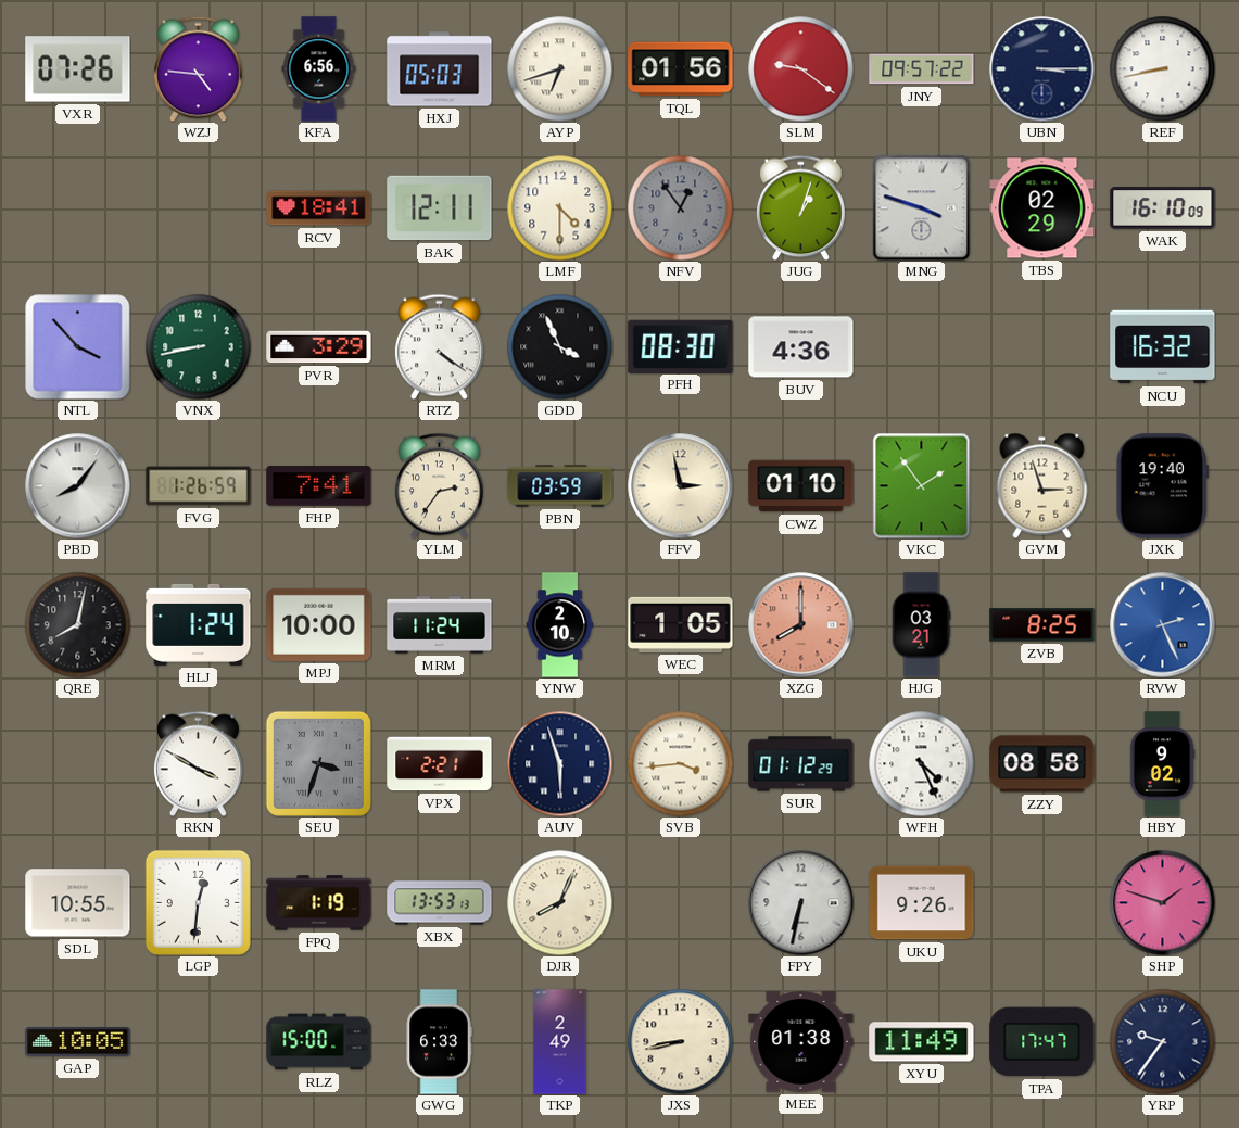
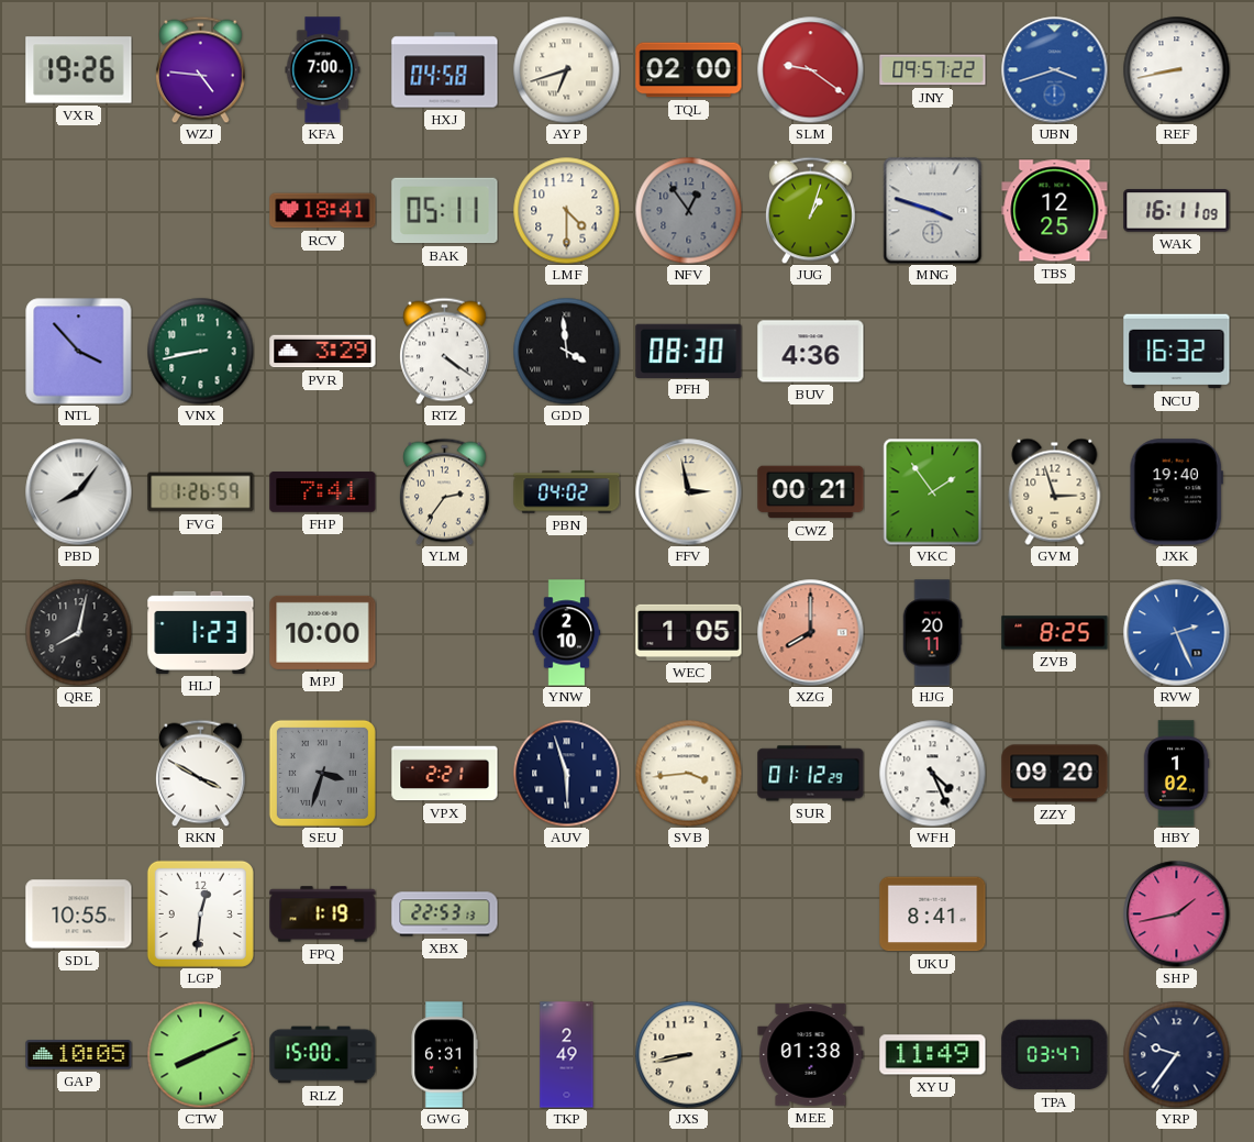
VXR: 07:26 -> 19:26
KFA: 6:56 -> 7:00
HXJ: 05:03 -> 04:58
TQL: 01:56 -> 02:00
UBN: 3:15 -> 3:42
UBN dial: navy -> blue
BAK: 12:11 -> 05:11
TBS: 02:29 -> 12:25
WAK: 16:10 -> 16:11
GDD: 3:56 -> 3:59
PBN: 03:59 -> 04:02
CWZ: 01:10 -> 00:21
HLJ: 1:24 -> 1:23
MRM: 11:24 -> none
HJG: 03:21 -> 20:11
ZZY: 08:58 -> 09:20
HBY: 9:02 -> 1:02
XBX: 13:53 -> 22:53
DJR: 8:04 -> none
FPY: 6:32 -> none
UKU: 9:26 -> 8:41
SHP: 1:48 -> 1:43
CTW: none -> 8:11
GWG: 6:33 -> 6:31
TPA: 17:47 -> 03:47
